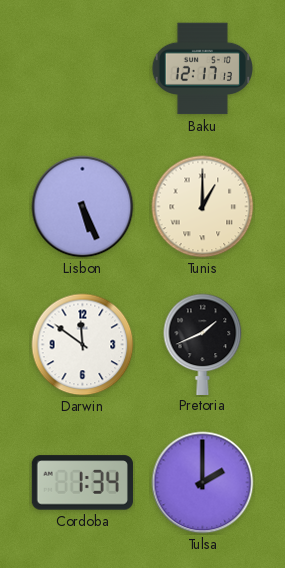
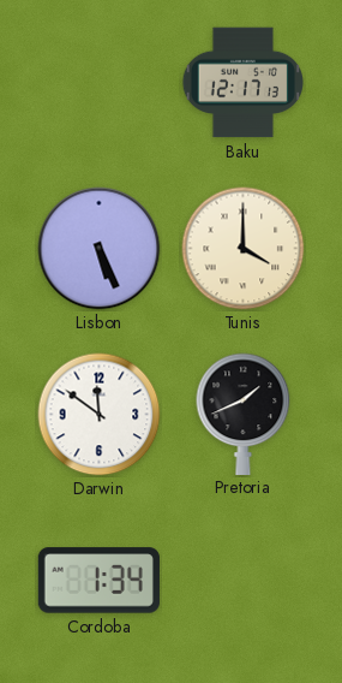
Tunis: 1:00 -> 4:00
Tulsa: 2:00 -> none
